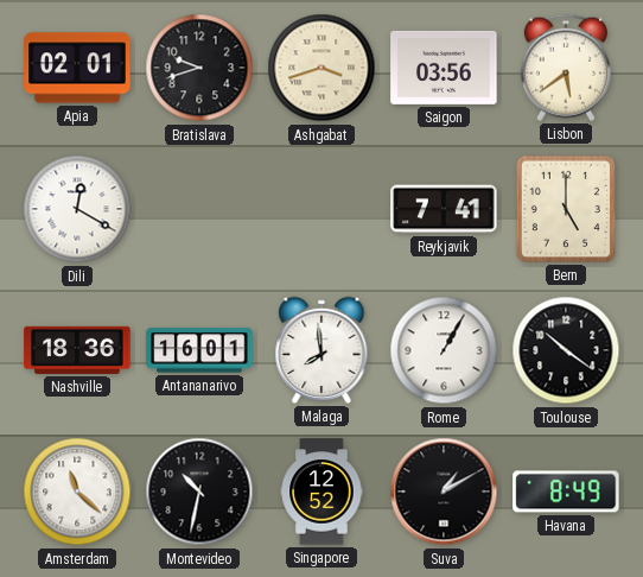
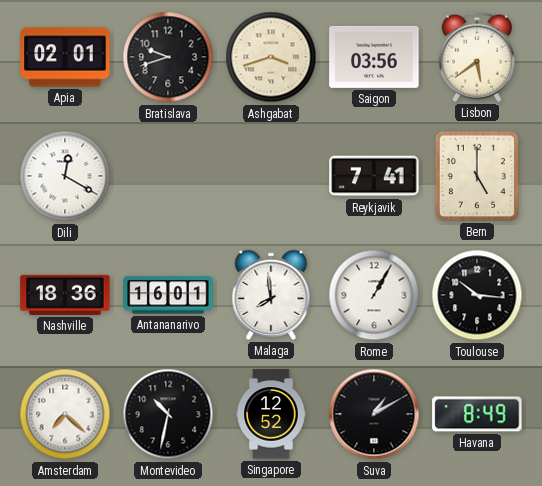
Toulouse: 10:21 -> 10:16
Amsterdam: 11:22 -> 7:22
